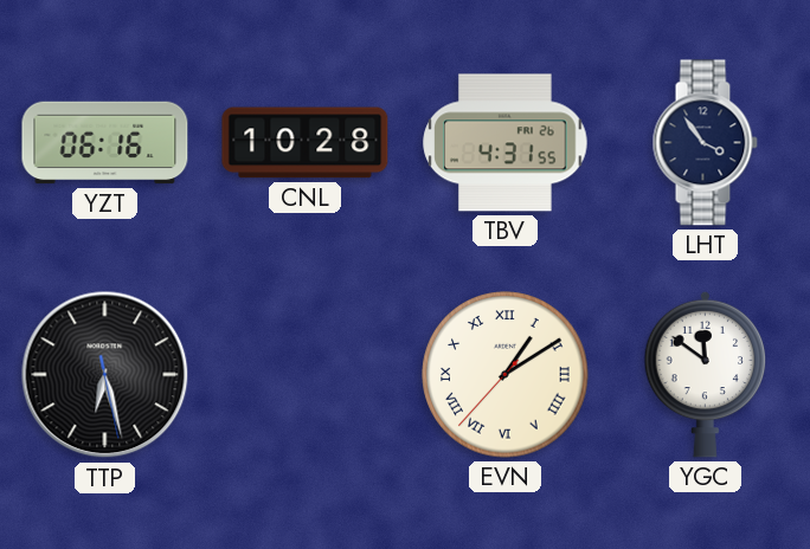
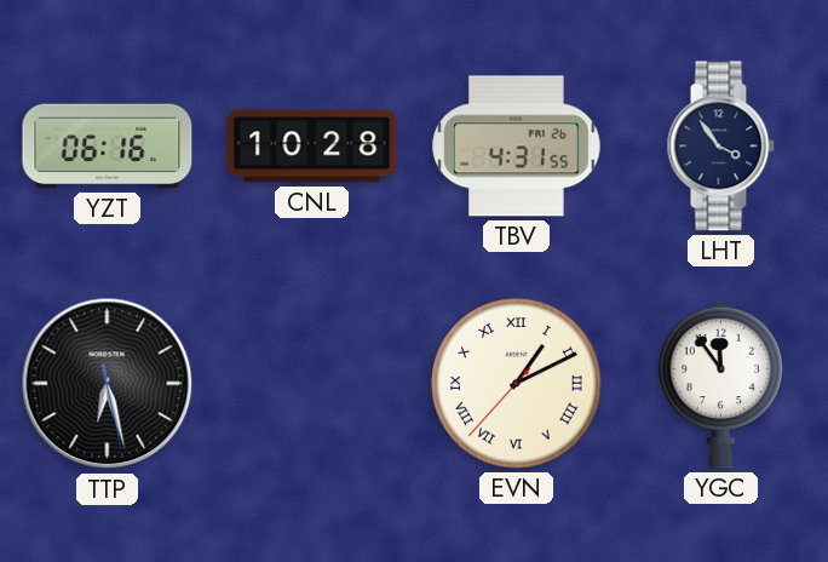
EVN: 1:09 -> 1:10
YGC: 11:51 -> 11:54
